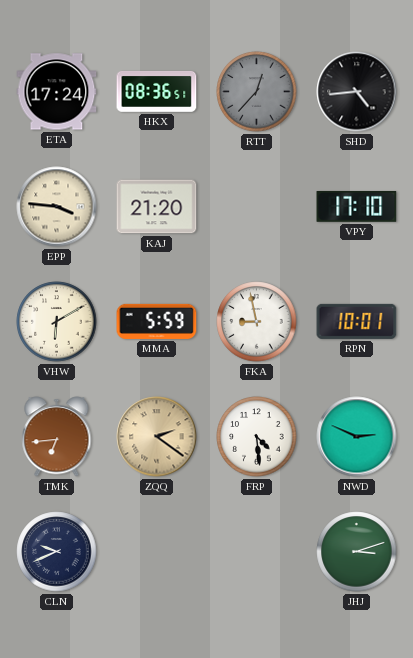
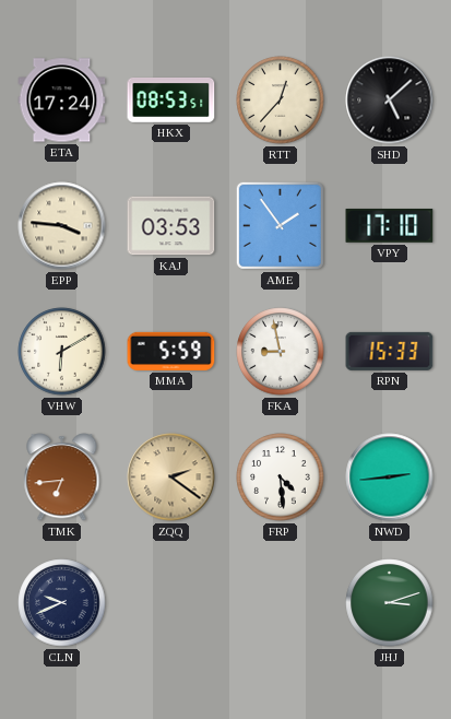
HKX: 08:36 -> 08:53
RTT dial: grey -> cream
SHD: 4:44 -> 5:08
KAJ: 21:20 -> 03:53
AME: none -> 1:54
RPN: 10:01 -> 15:33
NWD: 2:49 -> 2:44
